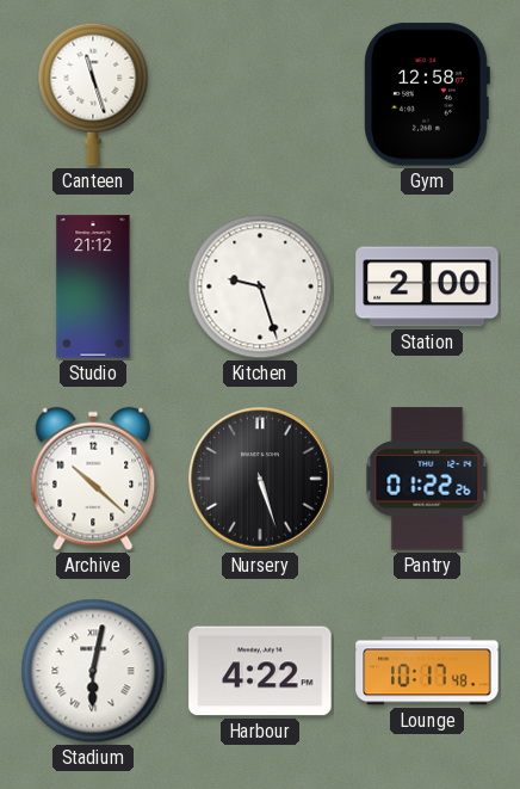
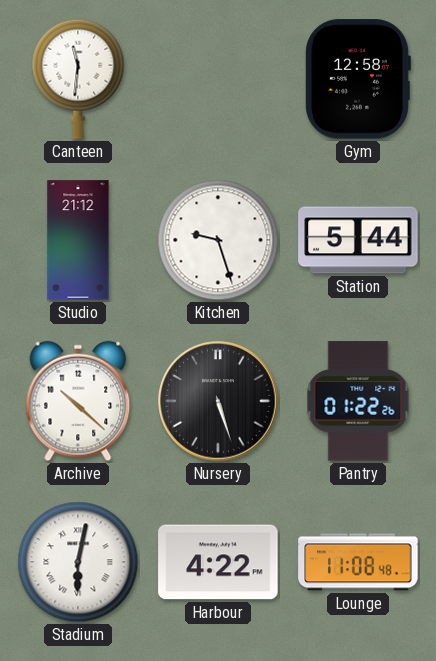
Canteen: 11:27 -> 11:31
Station: 2:00 -> 5:44
Lounge: 10:17 -> 11:08
